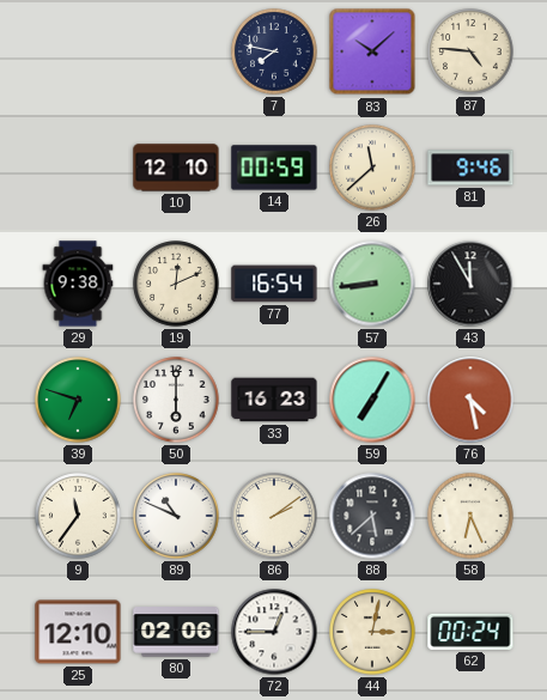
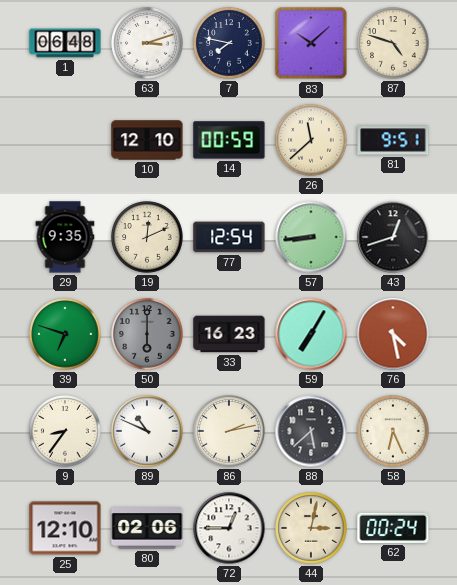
1: none -> 06:48
63: none -> 3:12
87: 4:46 -> 4:48
81: 9:46 -> 9:51
29: 9:38 -> 9:35
77: 16:54 -> 12:54
43: 11:55 -> 12:42
50 dial: white -> grey
9: 11:36 -> 8:36
86: 2:09 -> 2:13
